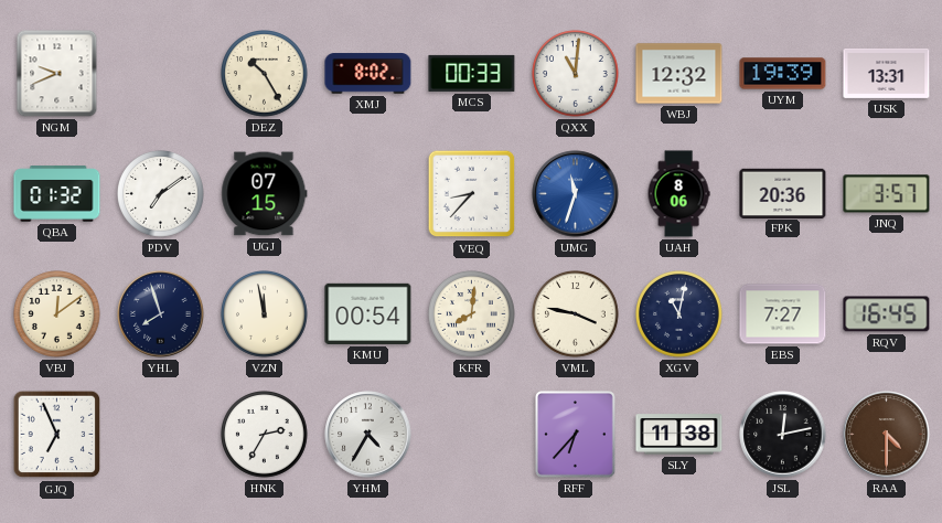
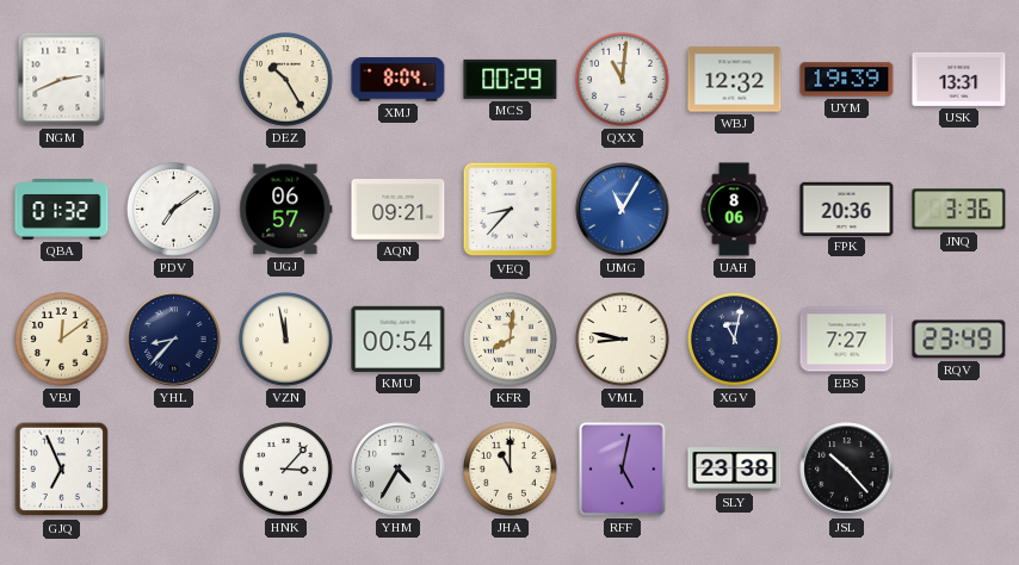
NGM: 9:41 -> 2:41
XMJ: 8:02 -> 8:04
MCS: 00:33 -> 00:29
UGJ: 07:15 -> 06:57
AQN: none -> 09:21
UMG: 11:33 -> 11:05
JNQ: 3:57 -> 3:36
YHL: 7:57 -> 8:37
VML: 3:47 -> 8:47
RQV: 16:45 -> 23:49
HNK: 2:35 -> 3:07
JHA: none -> 11:00
RFF: 6:37 -> 5:02
SLY: 11:38 -> 23:38
JSL: 12:13 -> 10:23
RAA: 4:30 -> none
